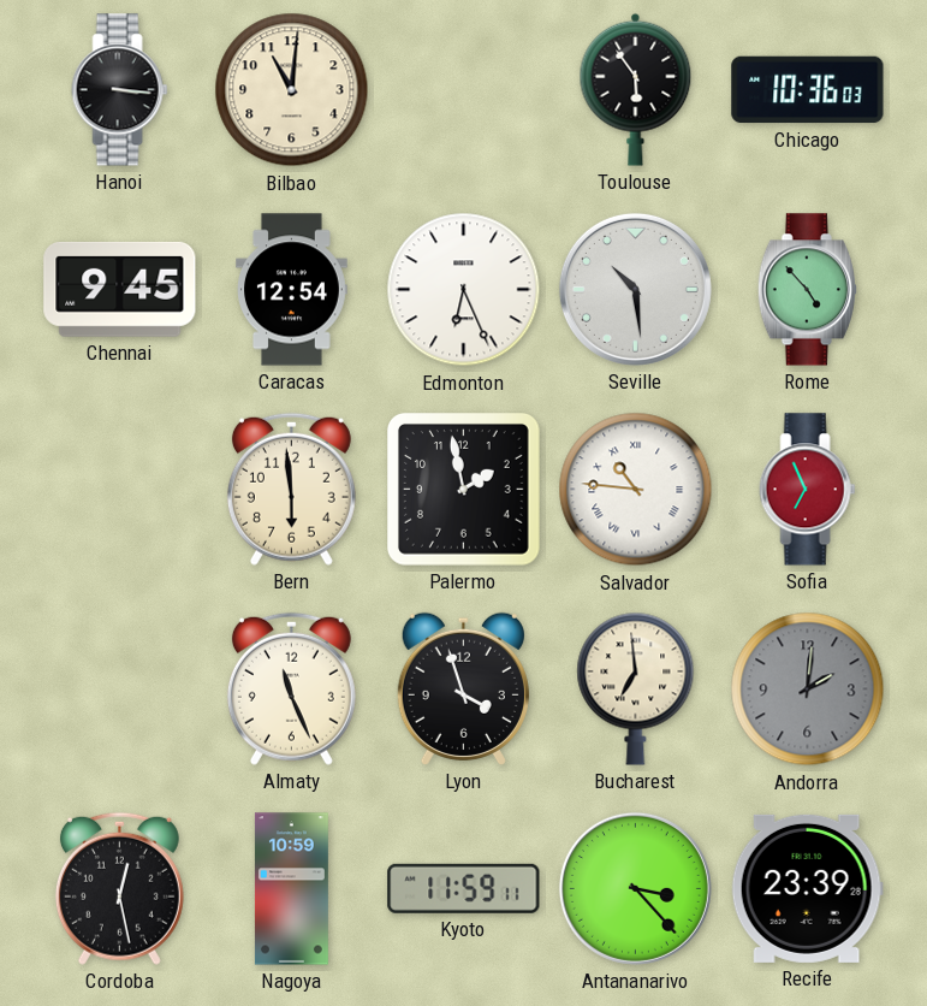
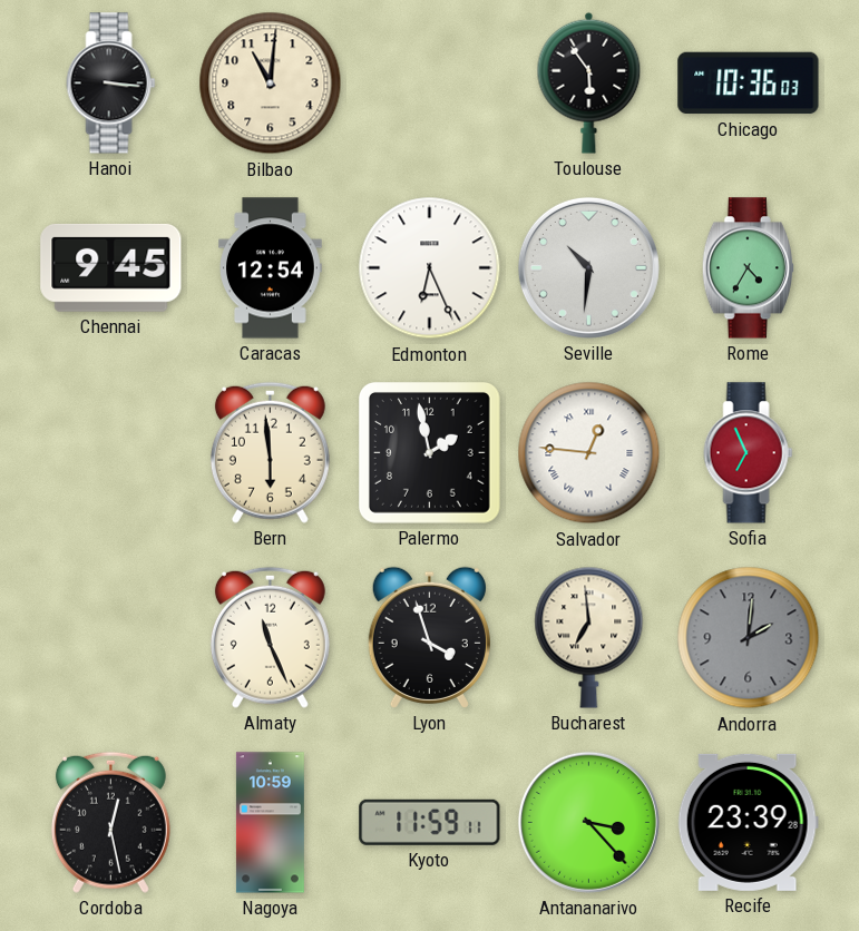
Seville: 10:29 -> 10:31
Rome: 4:53 -> 4:35
Salvador: 10:46 -> 12:46
